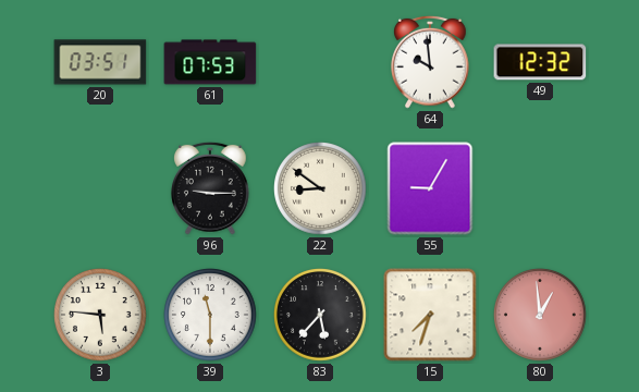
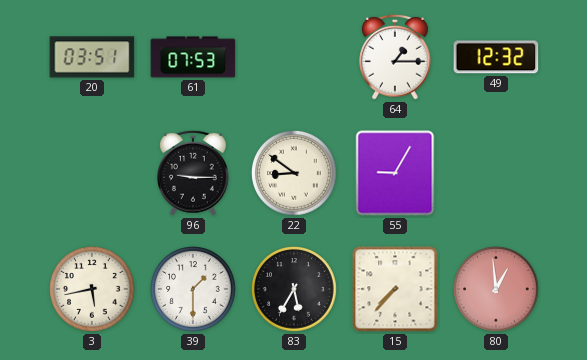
64: 9:59 -> 1:15
3: 5:46 -> 5:43
39: 11:30 -> 1:30
83: 5:37 -> 5:35
15: 7:33 -> 7:37
